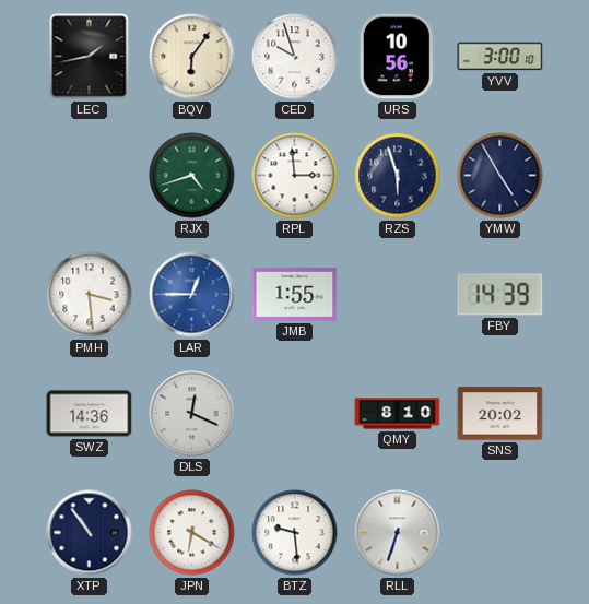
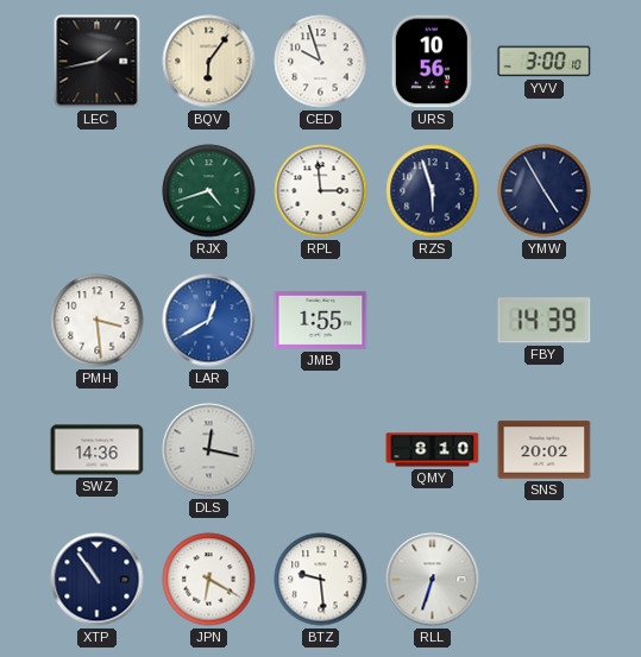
LAR: 12:45 -> 12:40
DLS: 12:19 -> 12:17
